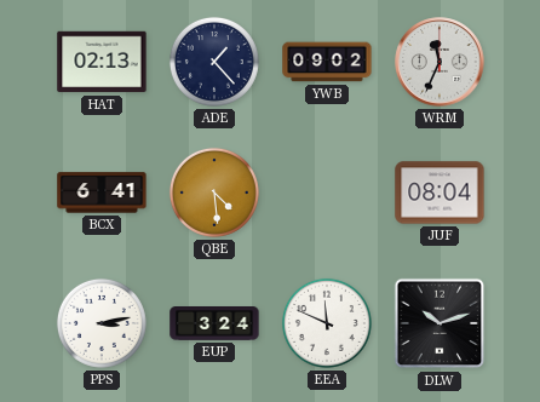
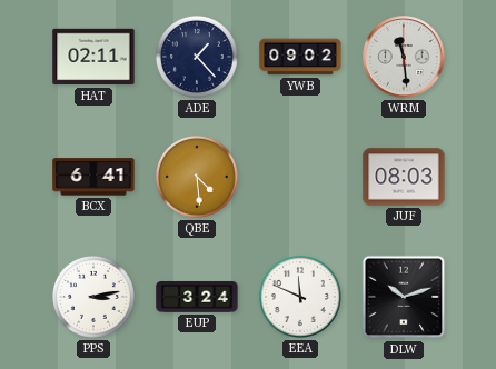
HAT: 02:13 -> 02:11
WRM: 11:34 -> 11:29
JUF: 08:04 -> 08:03
